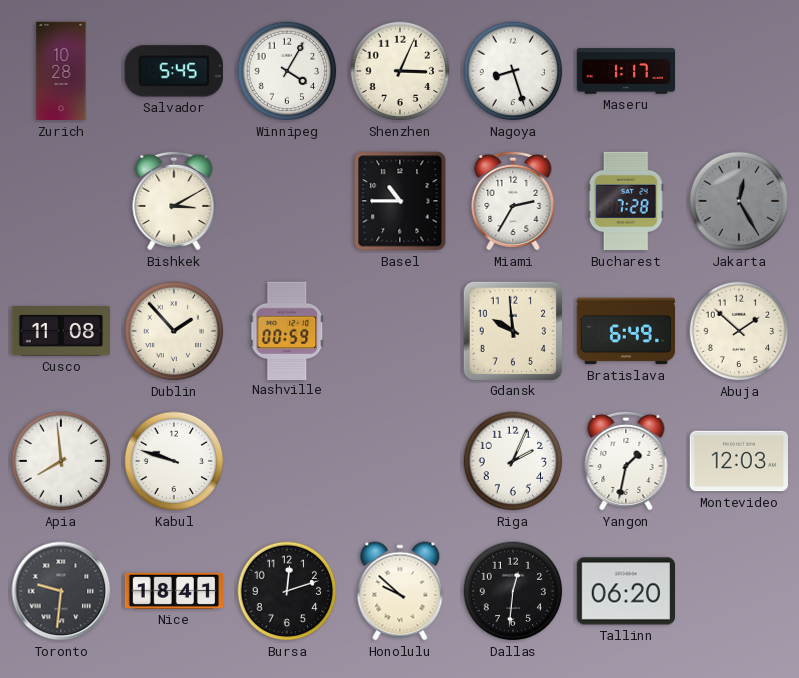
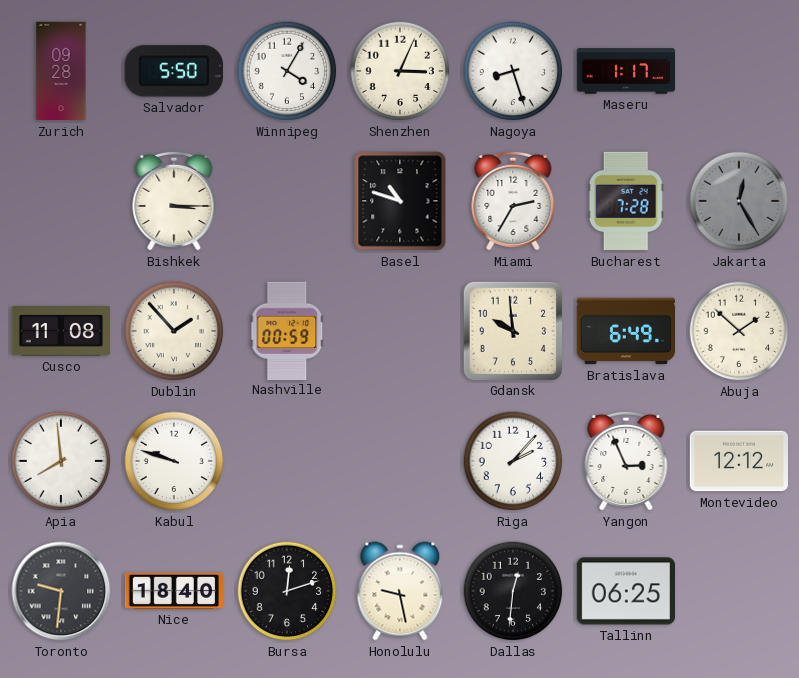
Zurich: 10:28 -> 09:28
Salvador: 5:45 -> 5:50
Bishkek: 3:10 -> 3:15
Basel: 10:45 -> 10:48
Riga: 2:04 -> 2:07
Yangon: 1:32 -> 2:56
Montevideo: 12:03 -> 12:12
Nice: 18:41 -> 18:40
Honolulu: 9:52 -> 9:28
Tallinn: 06:20 -> 06:25
